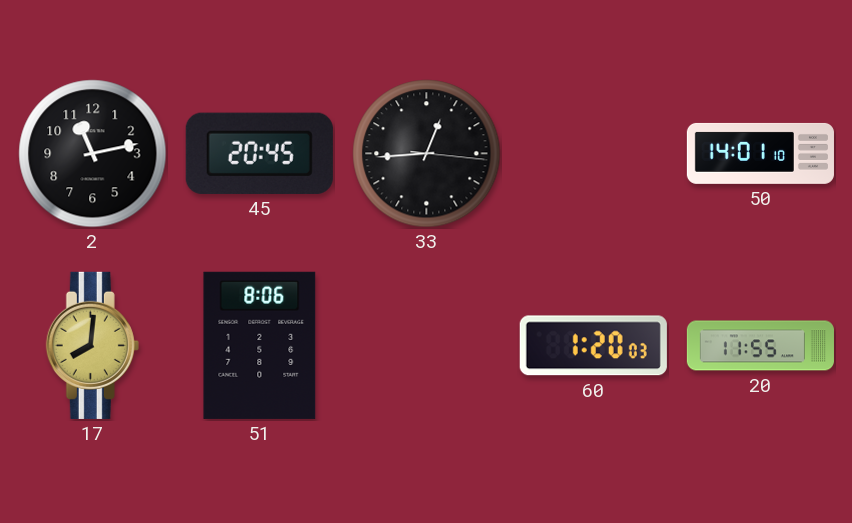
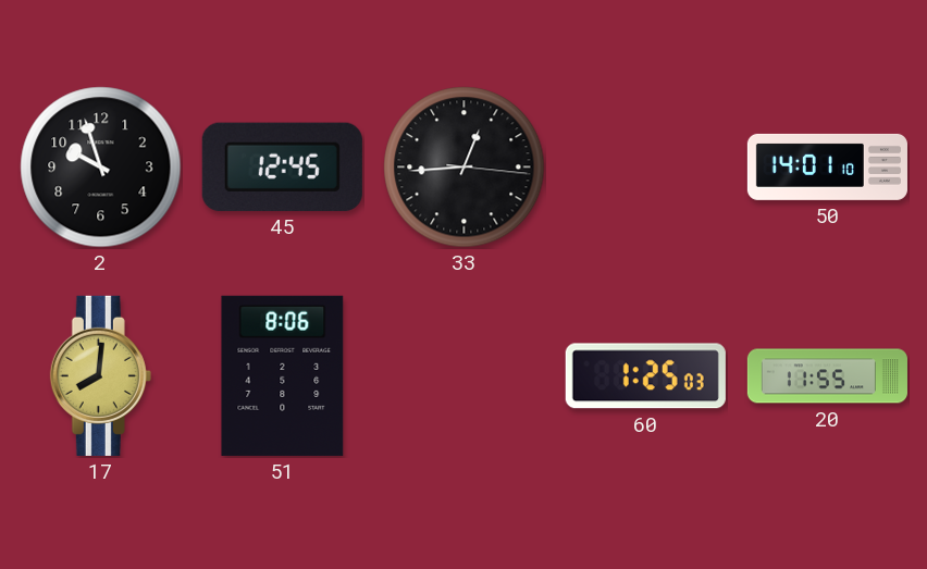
2: 11:13 -> 9:57
45: 20:45 -> 12:45
60: 1:20 -> 1:25
